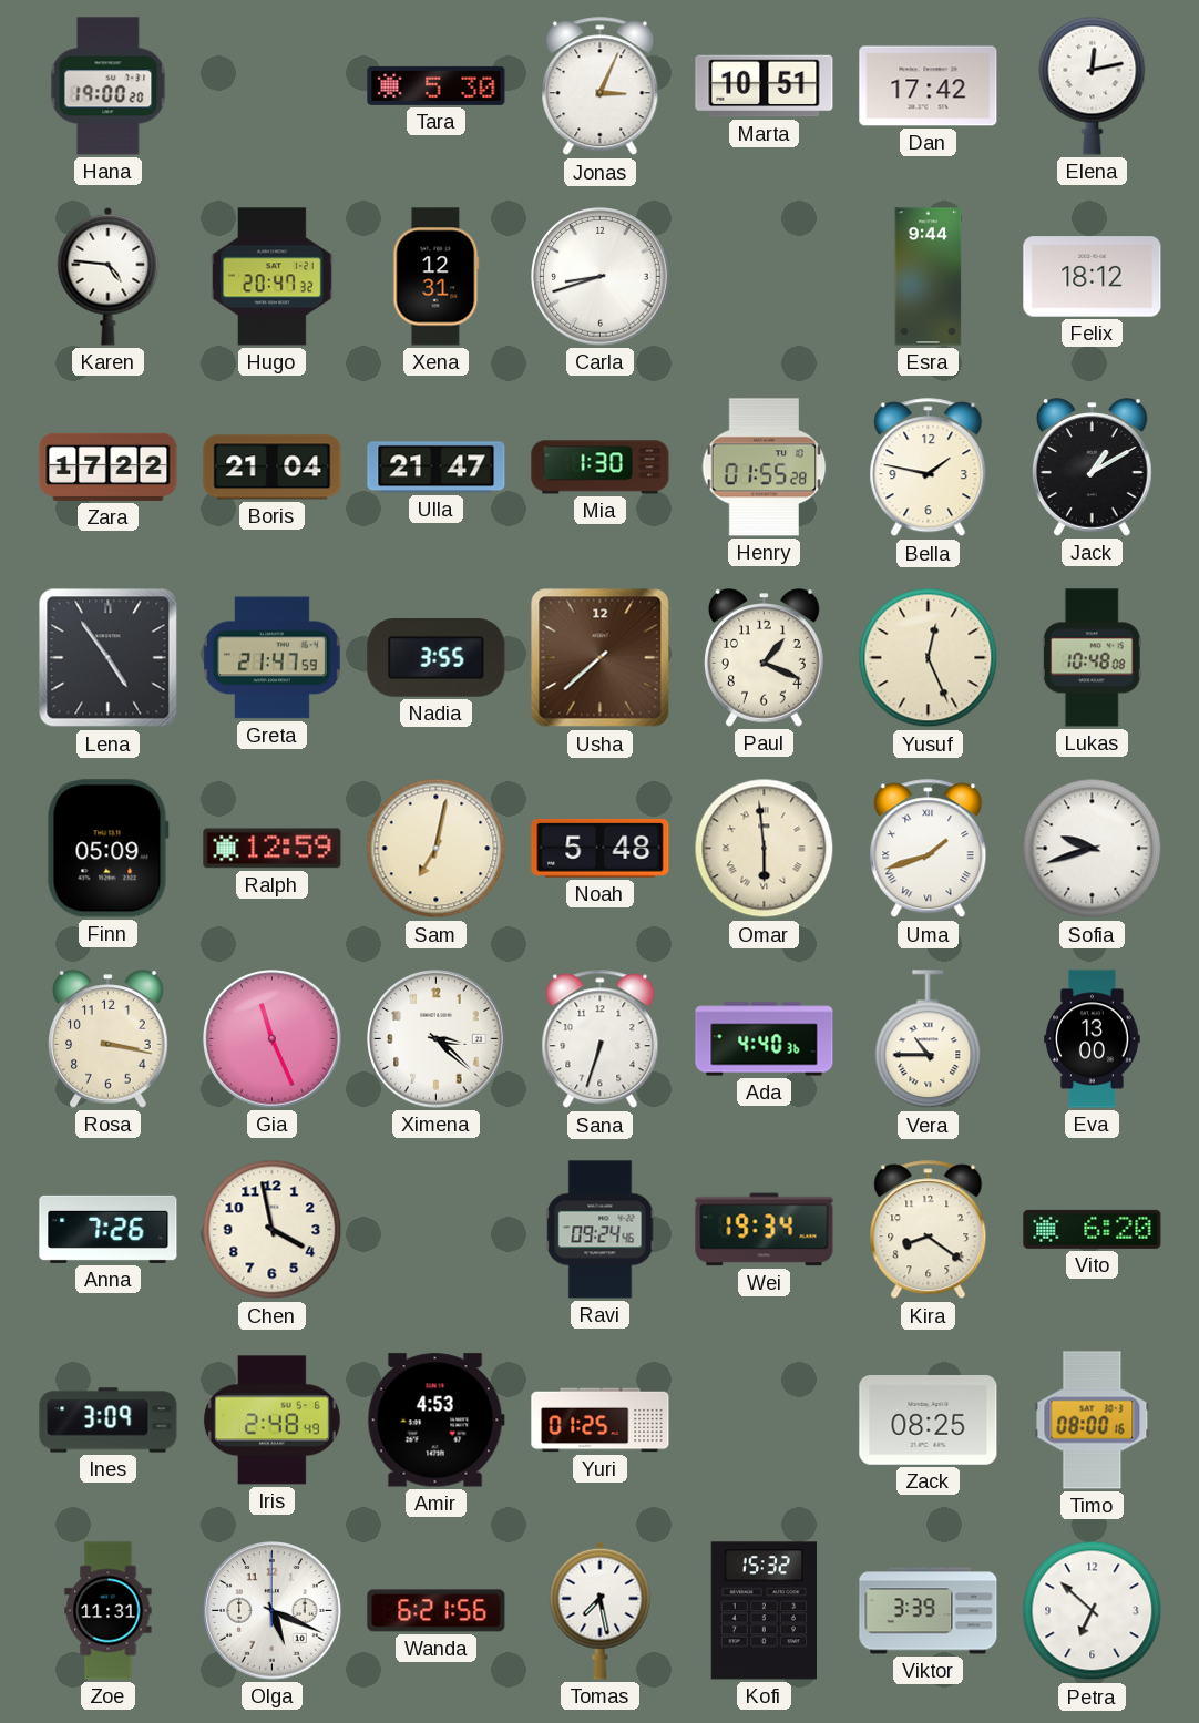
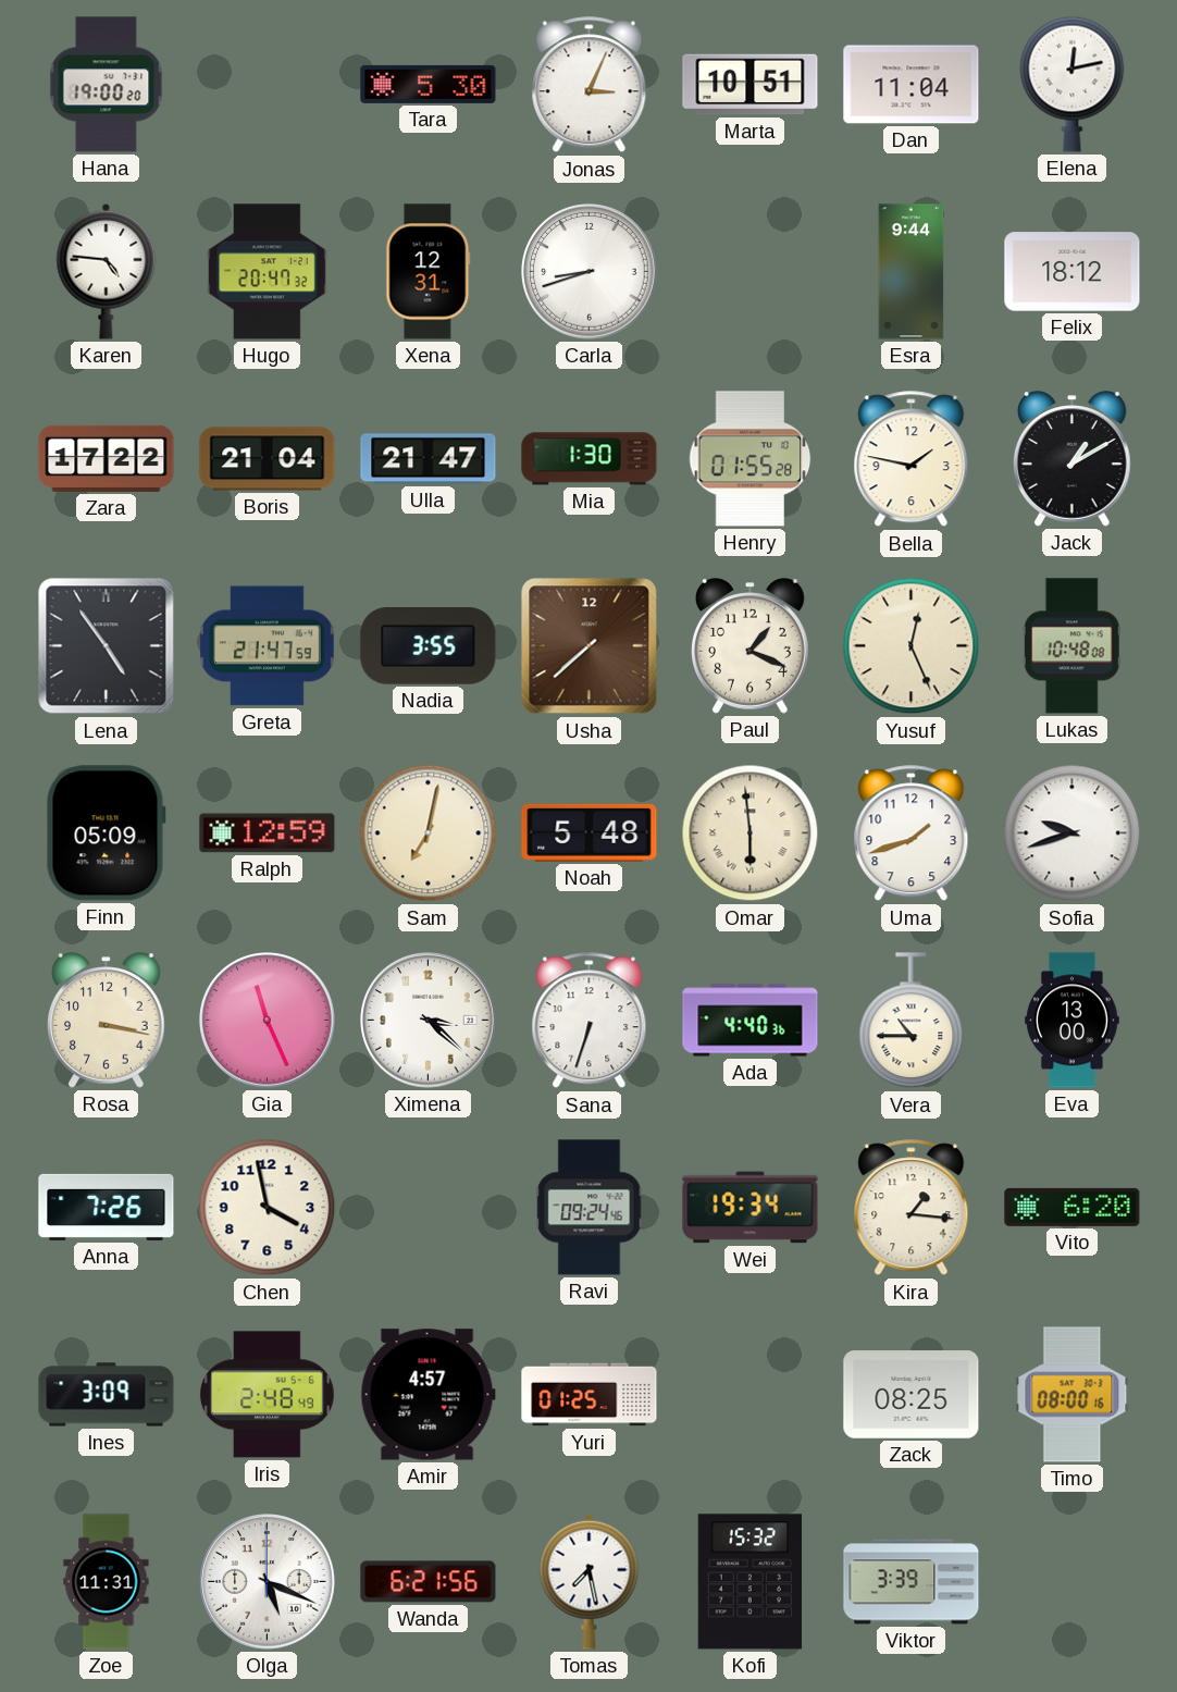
Dan: 17:42 -> 11:04
Uma numerals: Roman -> Arabic
Kira: 8:21 -> 1:16
Amir: 4:53 -> 4:57
Petra: 6:52 -> none
